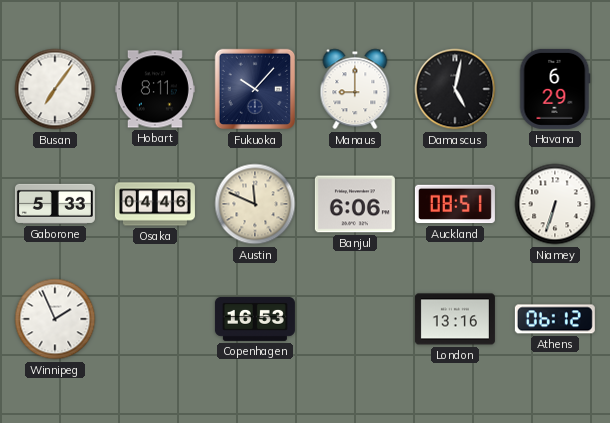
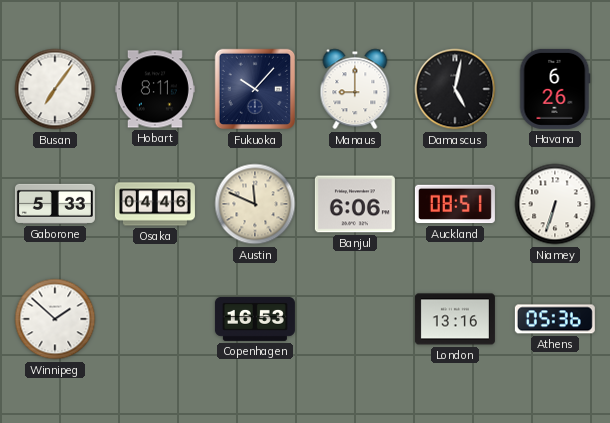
Havana: 6:29 -> 6:26
Winnipeg: 1:56 -> 1:52
Athens: 06:12 -> 05:36
